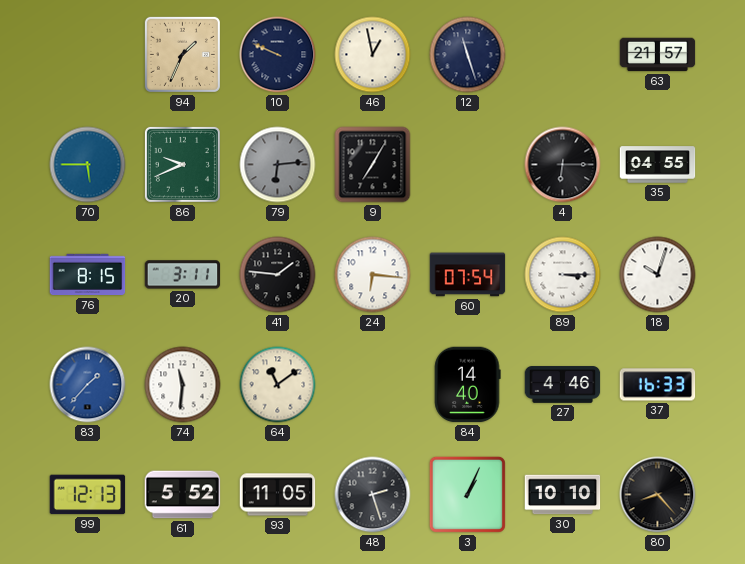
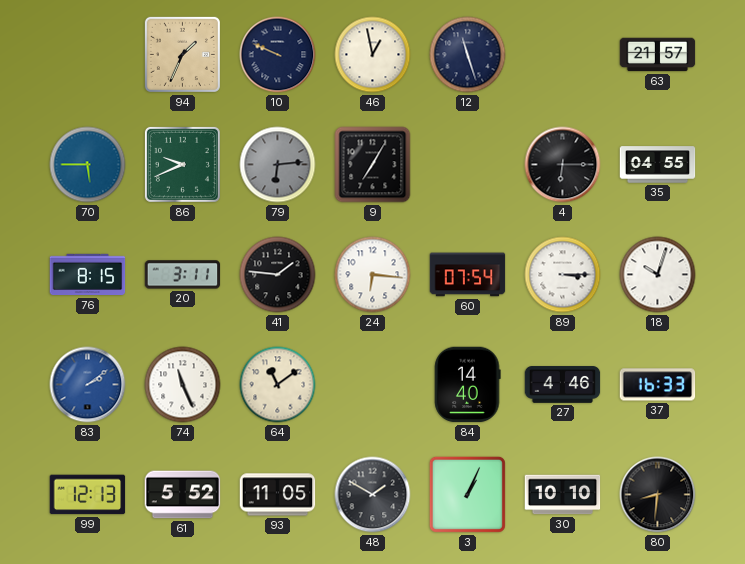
83: 1:37 -> 2:09
74: 11:31 -> 11:26
48: 2:27 -> 1:50
80: 8:23 -> 8:31
